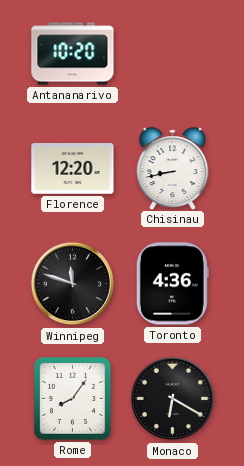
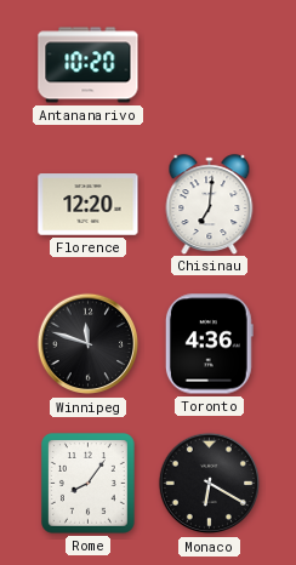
Chisinau: 8:43 -> 7:01
